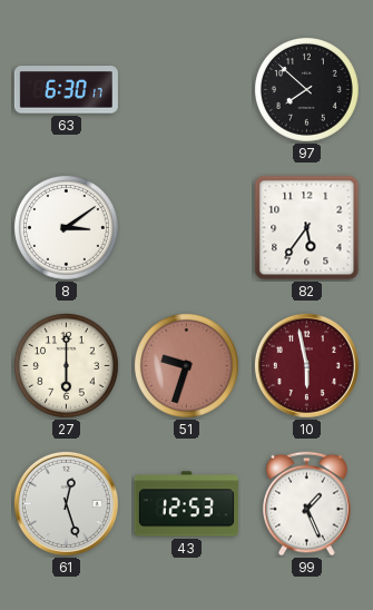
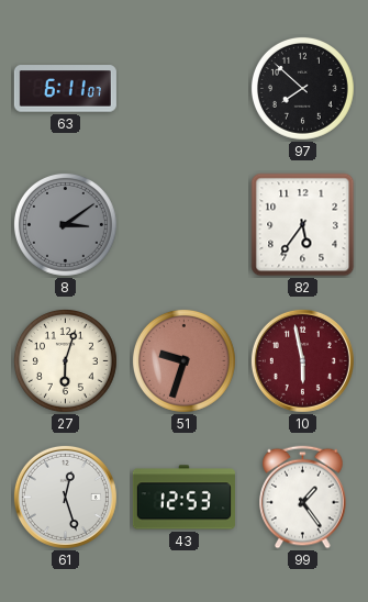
63: 6:30 -> 6:11
8 dial: white -> grey
27: 6:00 -> 6:03
99: 1:26 -> 1:24
